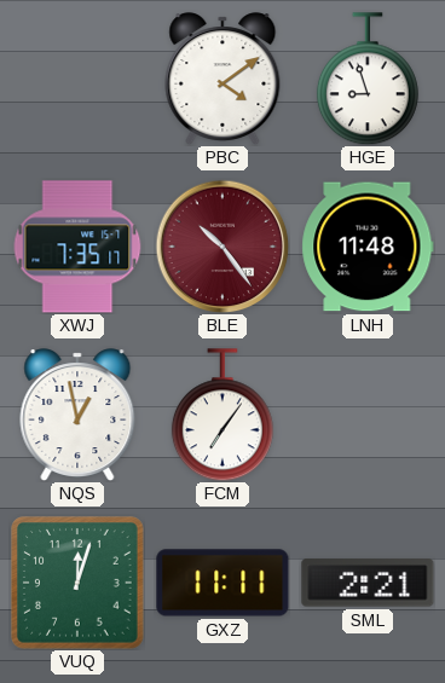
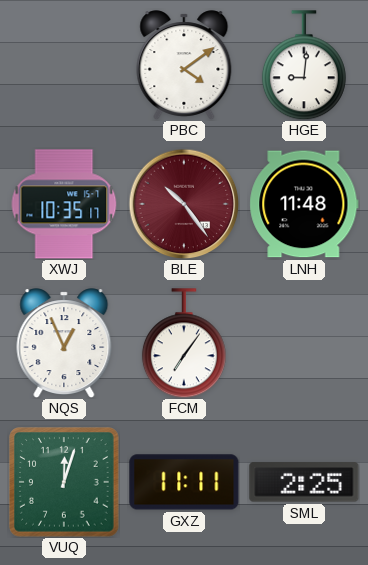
HGE: 8:57 -> 9:01
XWJ: 7:35 -> 10:35
NQS: 12:58 -> 12:56
SML: 2:21 -> 2:25
